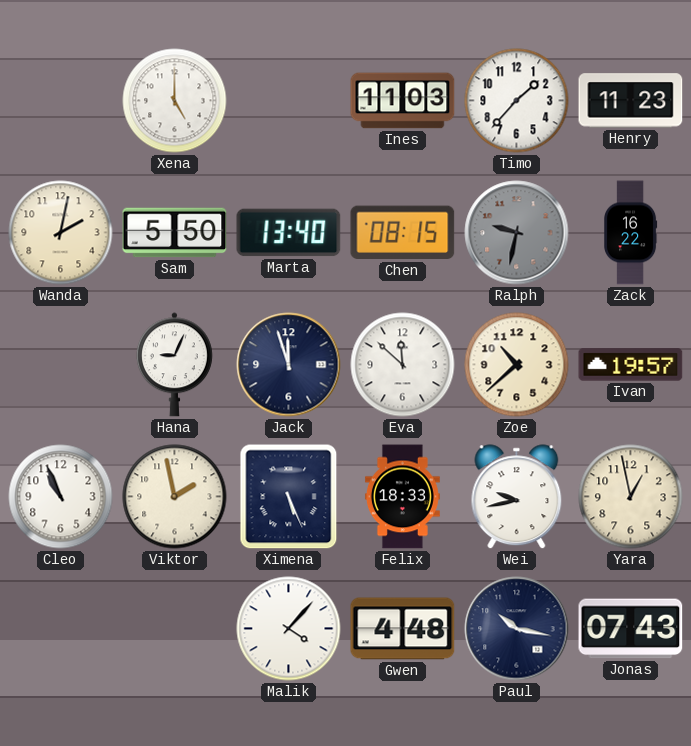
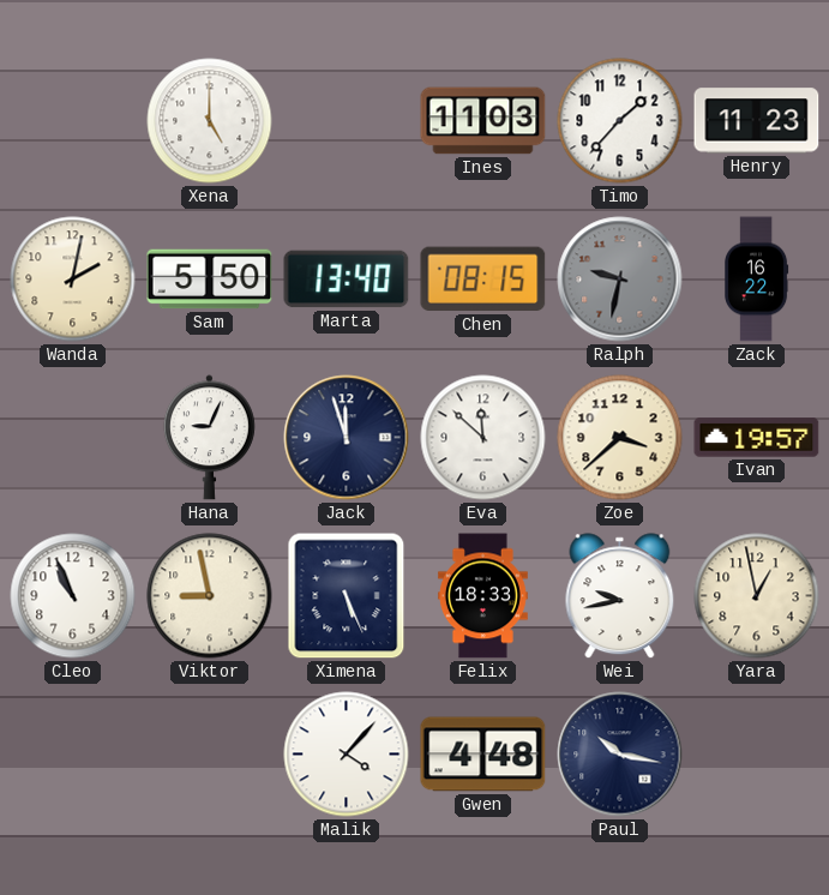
Zoe: 10:38 -> 3:38
Viktor: 1:58 -> 8:58
Jonas: 07:43 -> none
